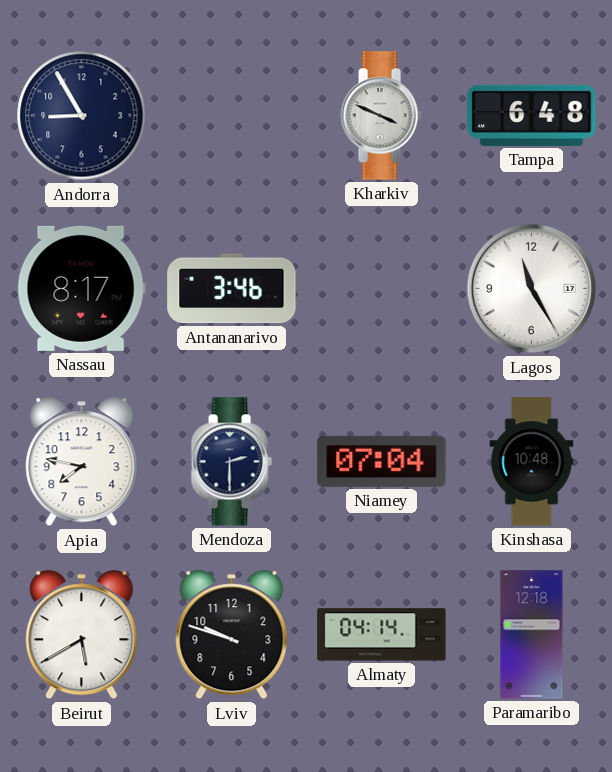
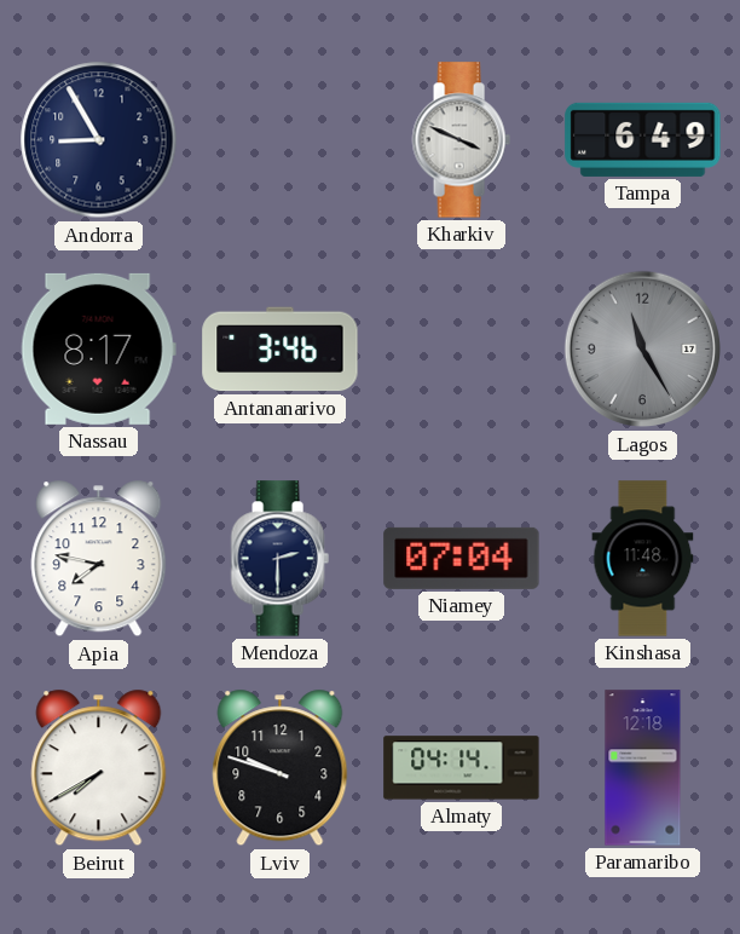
Tampa: 6:48 -> 6:49
Lagos dial: white -> grey
Kinshasa: 10:48 -> 11:48
Beirut: 5:40 -> 7:40
